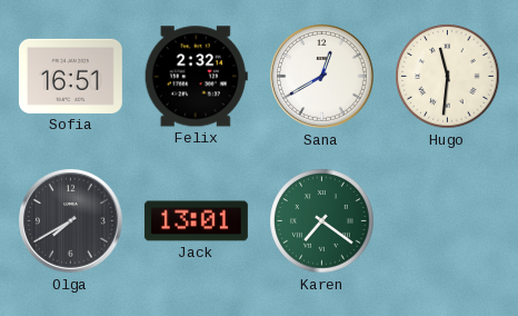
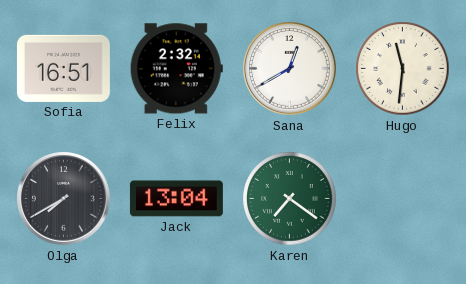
Jack: 13:01 -> 13:04
